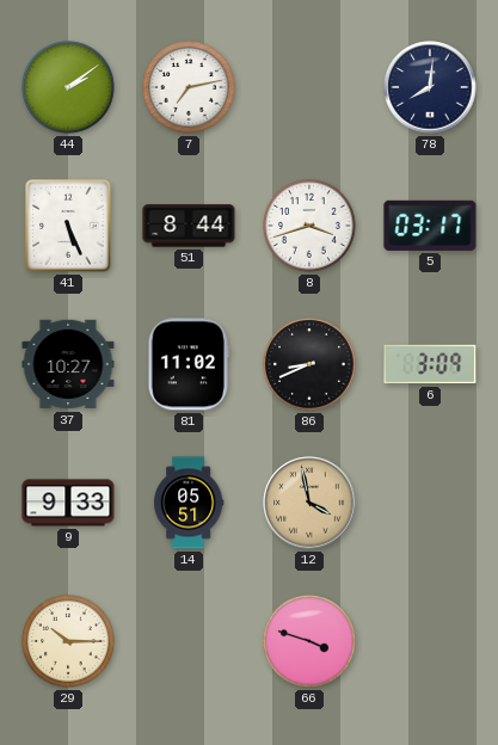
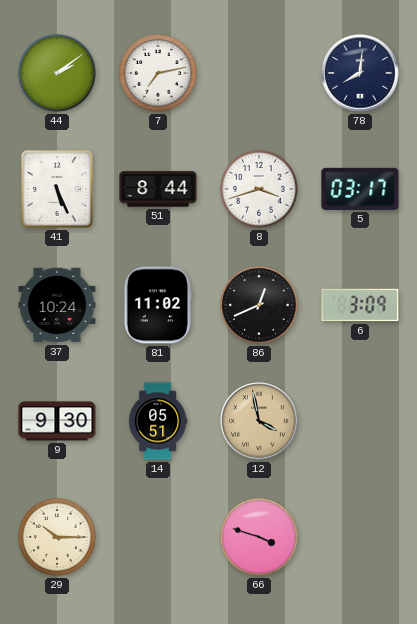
37: 10:27 -> 10:24
86: 8:41 -> 12:41
9: 9:33 -> 9:30
